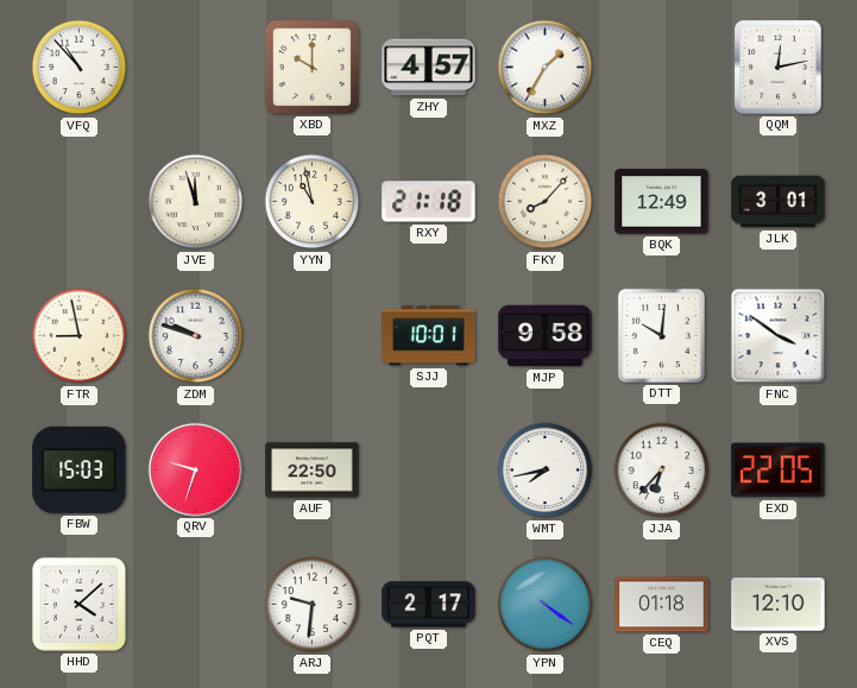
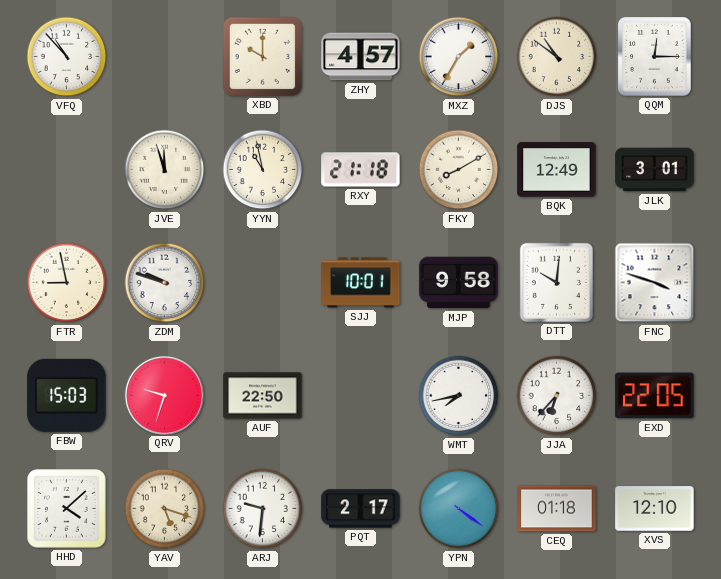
DJS: none -> 10:51
QQM: 12:13 -> 12:15
FKY: 8:07 -> 8:10
FNC: 3:51 -> 3:48
YAV: none -> 5:18
